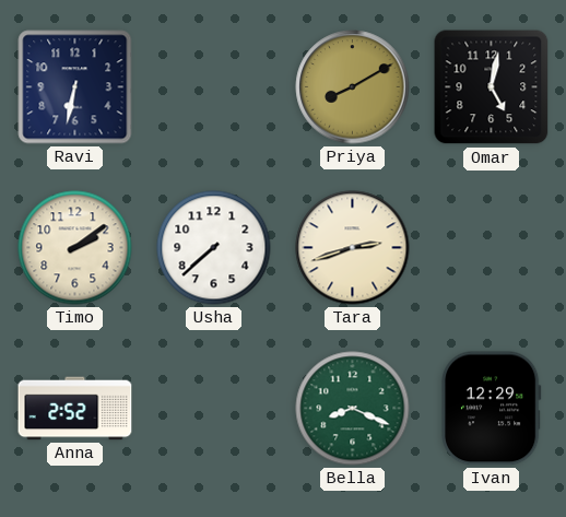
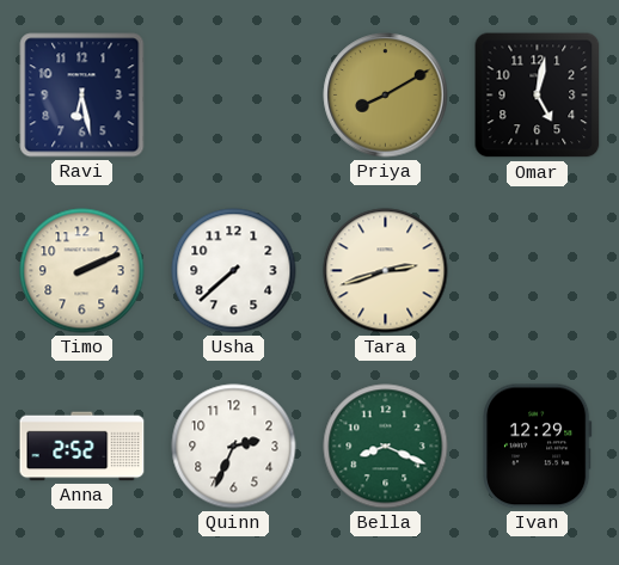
Ravi: 6:32 -> 6:28
Timo: 2:09 -> 2:11
Quinn: none -> 2:34
